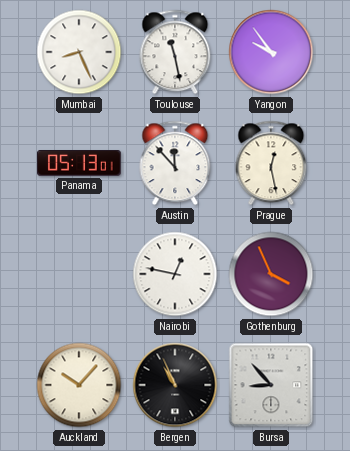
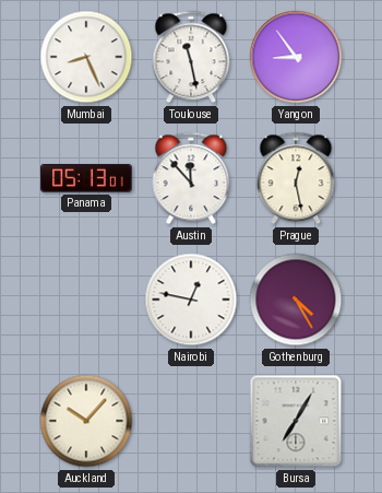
Yangon: 9:54 -> 8:54
Gothenburg: 3:56 -> 4:25
Bergen: 10:56 -> none
Bursa: 8:53 -> 7:05
